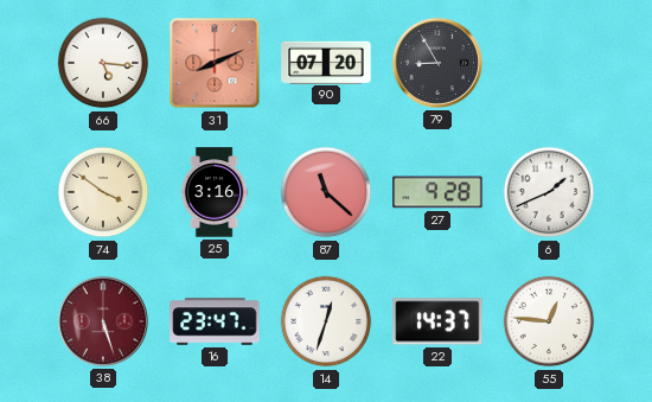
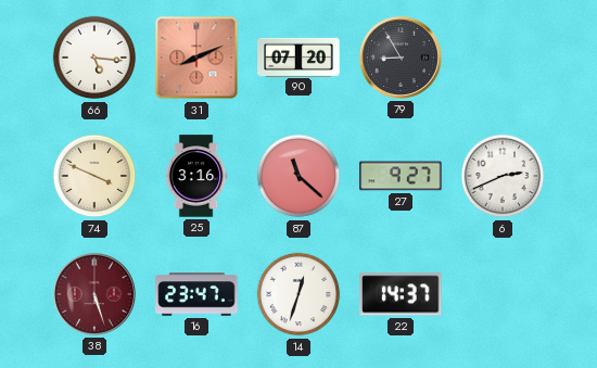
74: 3:51 -> 3:49
27: 9:28 -> 9:27
6: 1:41 -> 2:41
55: 12:46 -> none
